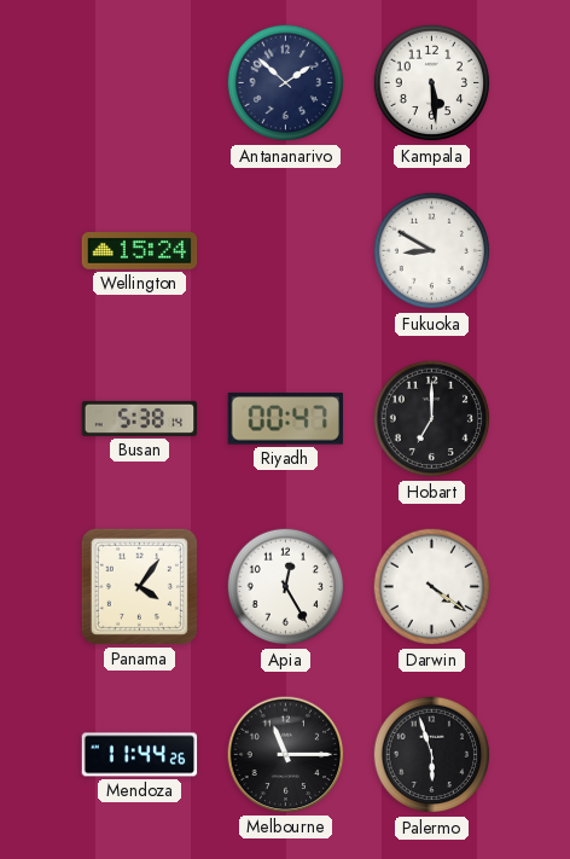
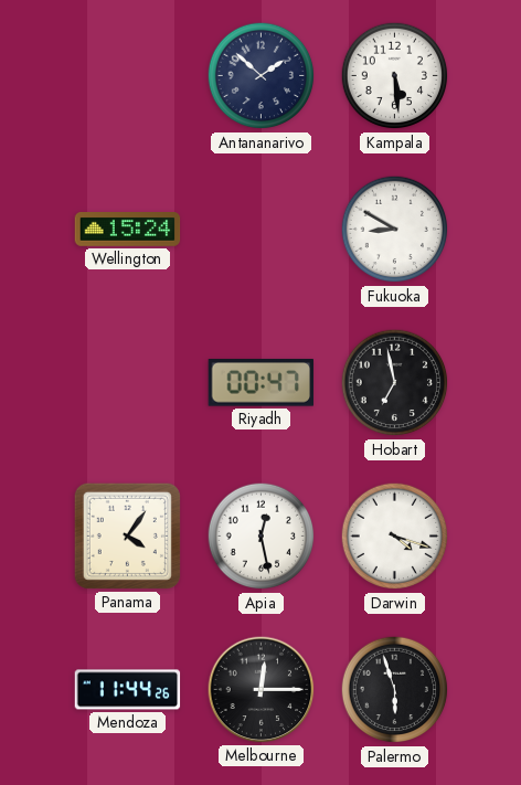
Busan: 5:38 -> none
Hobart: 7:00 -> 6:58
Apia: 12:25 -> 12:28
Darwin: 4:21 -> 4:18
Melbourne: 11:15 -> 12:15
